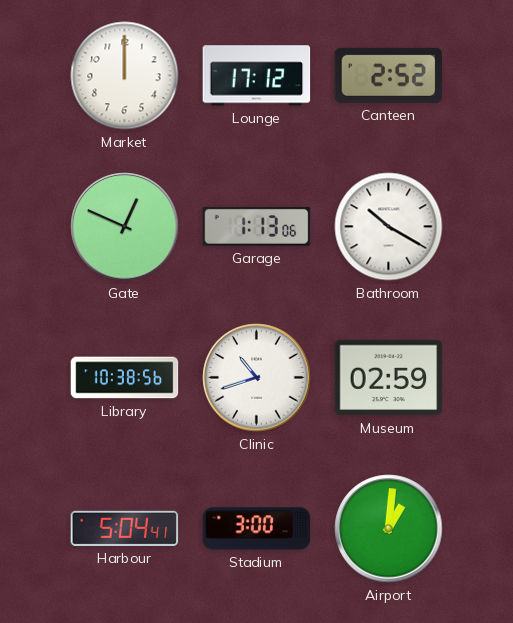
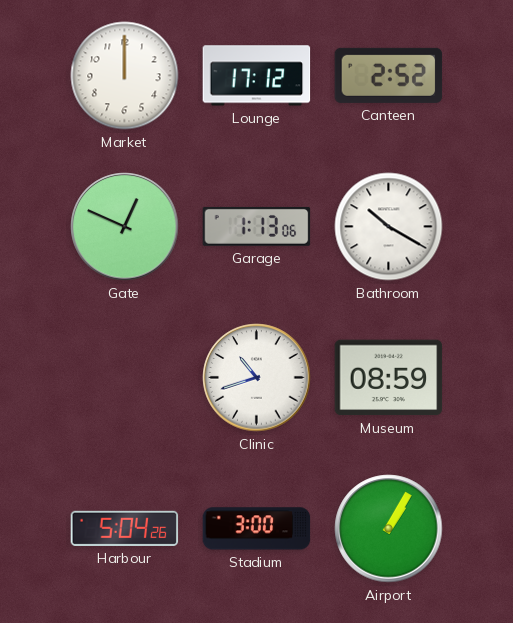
Library: 10:38 -> none
Museum: 02:59 -> 08:59
Harbour: 5:04:41 -> 5:04:26
Airport: 1:01 -> 1:05
